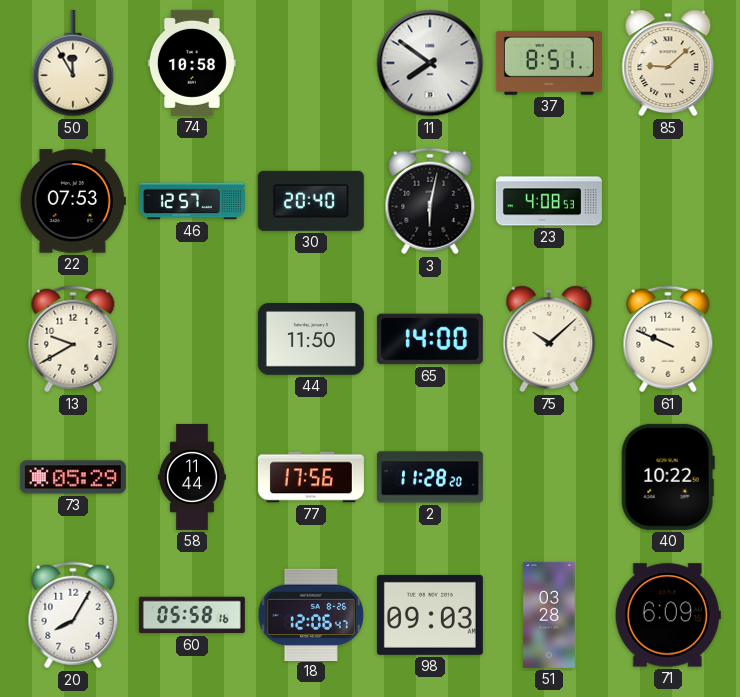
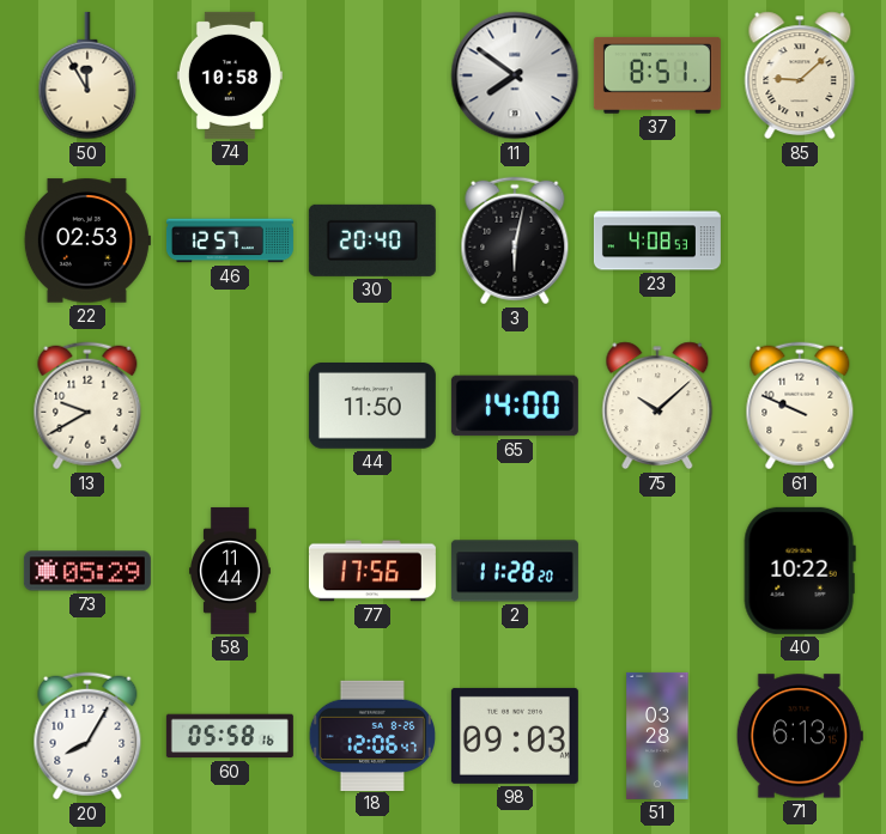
22: 07:53 -> 02:53
71: 6:09 -> 6:13
